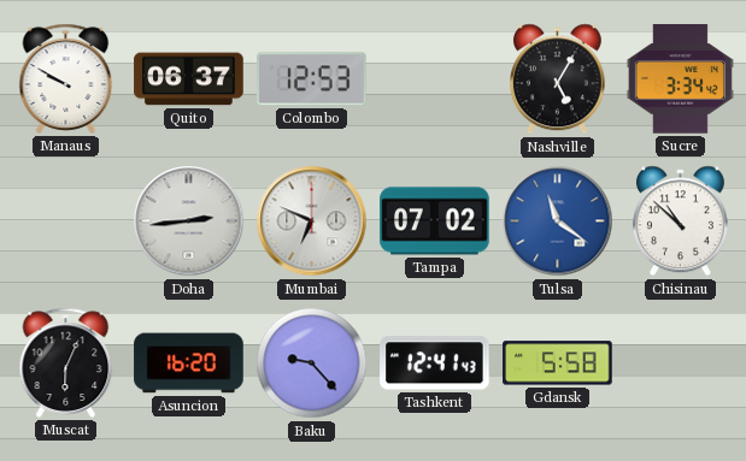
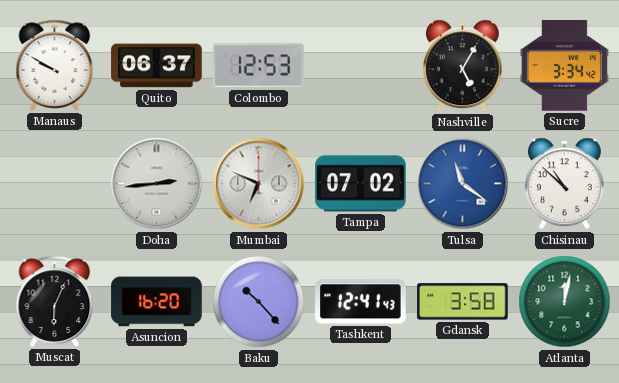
Baku: 9:23 -> 10:23
Gdansk: 5:58 -> 3:58
Atlanta: none -> 12:02
